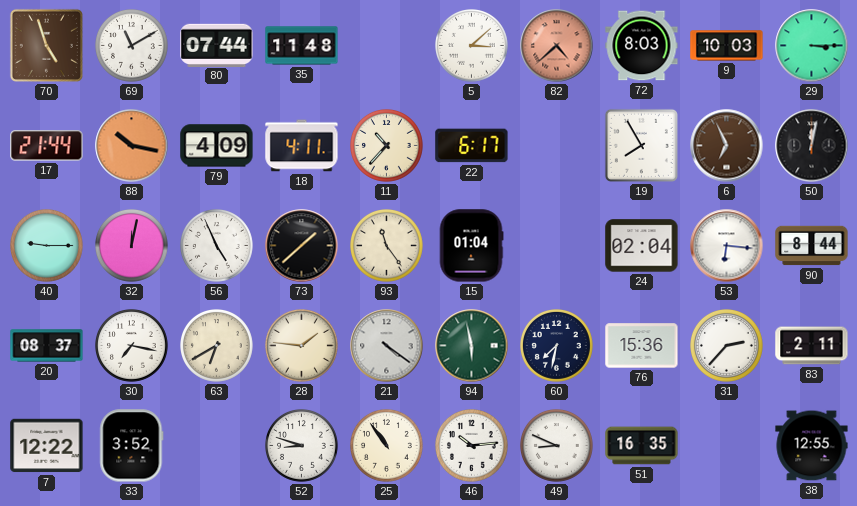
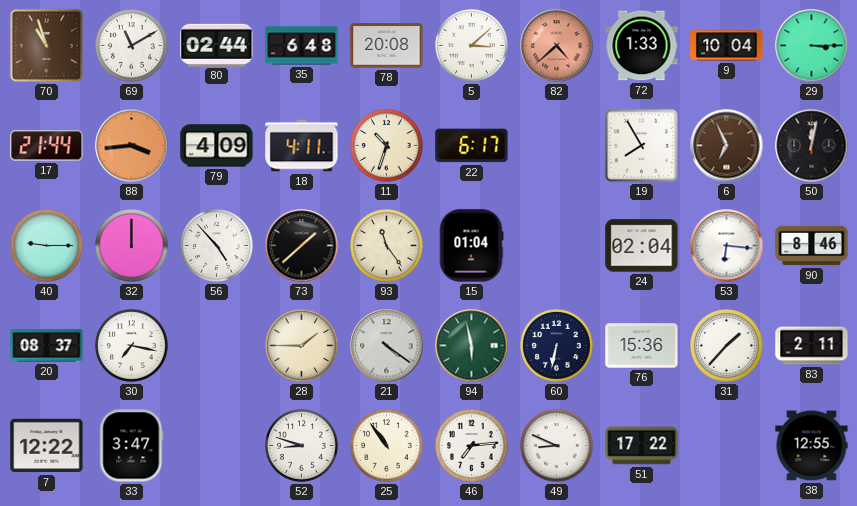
70: 4:57 -> 10:57
80: 07:44 -> 02:44
35: 11:48 -> 6:48
78: none -> 20:08
72: 8:03 -> 1:33
9: 10:03 -> 10:04
88: 10:17 -> 3:44
11: 10:37 -> 10:33
32: 12:02 -> 12:00
56: 4:56 -> 4:53
90: 8:44 -> 8:46
63: 6:40 -> none
28: 1:46 -> 1:45
60: 7:32 -> 6:32
31: 2:37 -> 1:37
33: 3:52 -> 3:47
46: 10:14 -> 7:14
51: 16:35 -> 17:22
